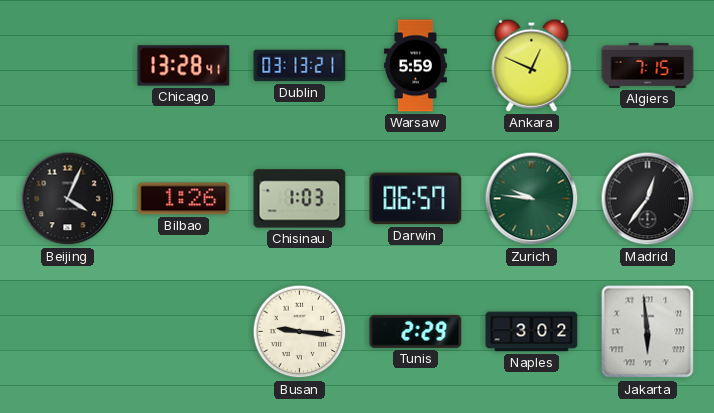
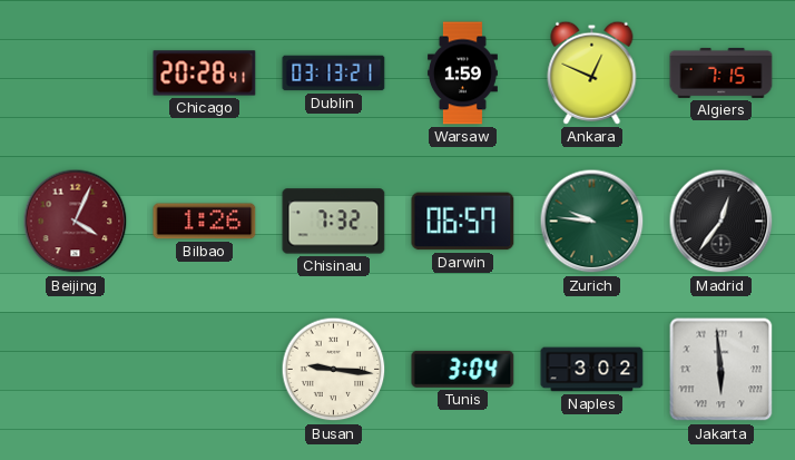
Chicago: 13:28 -> 20:28
Warsaw: 5:59 -> 1:59
Beijing dial: black -> burgundy
Chisinau: 1:03 -> 7:32
Tunis: 2:29 -> 3:04
